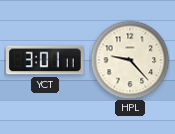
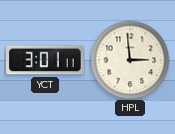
HPL: 9:23 -> 2:59
